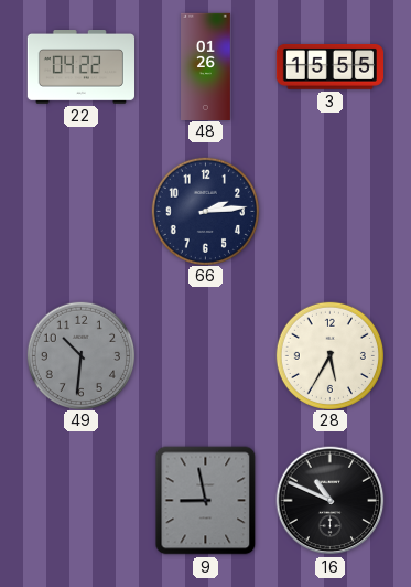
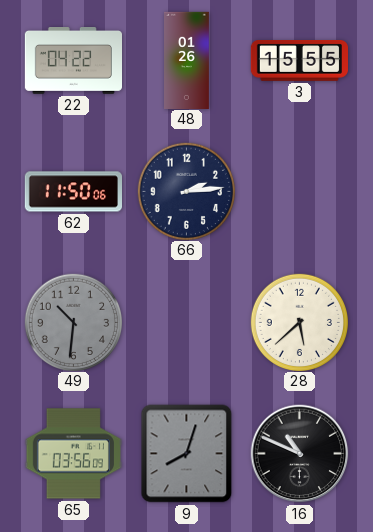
62: none -> 11:50
28: 5:35 -> 5:38
65: none -> 03:56
9: 8:58 -> 8:03
